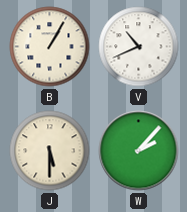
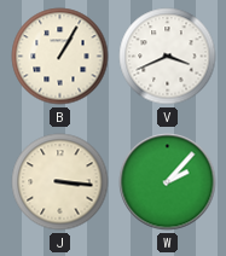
V: 10:41 -> 3:41
J: 5:30 -> 3:16
